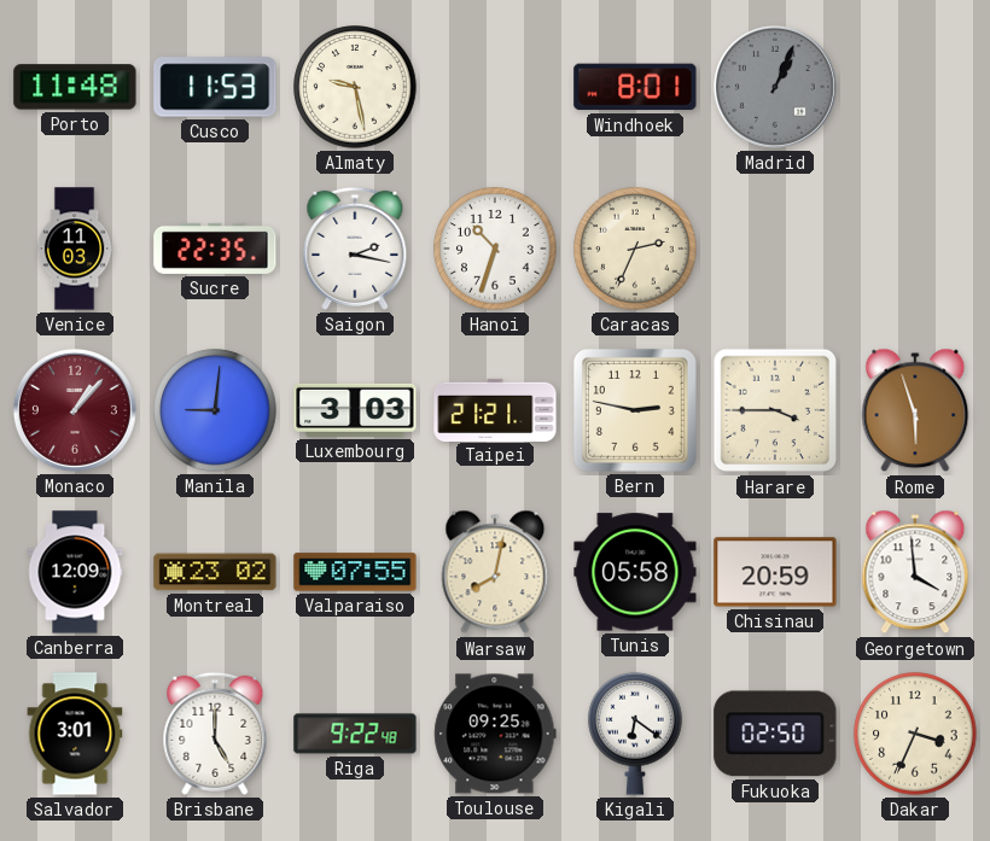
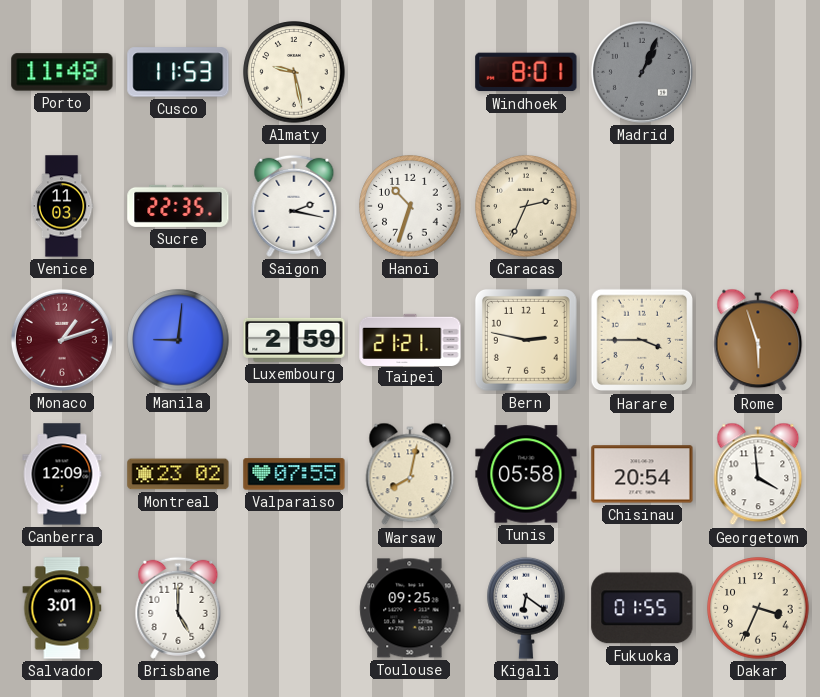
Monaco: 1:07 -> 1:12
Luxembourg: 3:03 -> 2:59
Chisinau: 20:59 -> 20:54
Riga: 9:22 -> none
Fukuoka: 02:50 -> 01:55
